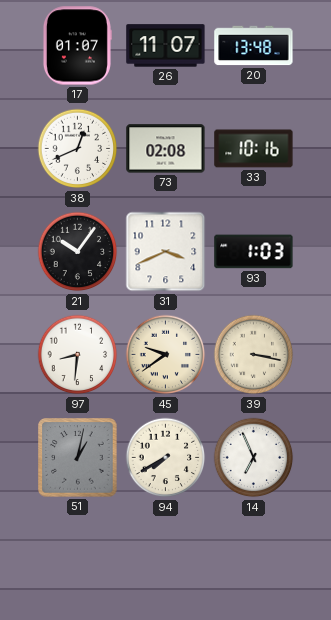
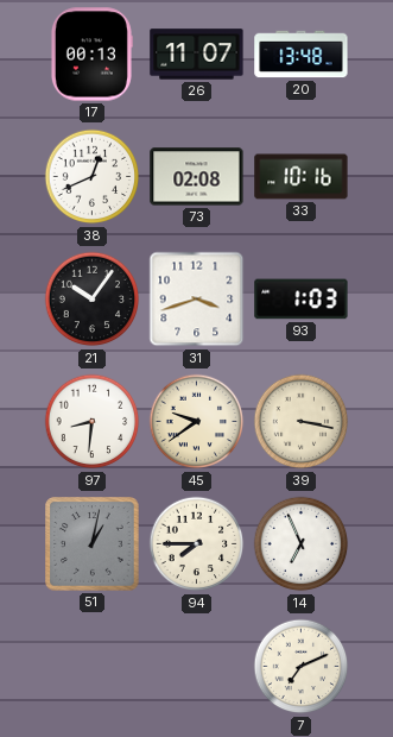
17: 01:07 -> 00:13
31: 3:41 -> 3:42
94: 7:40 -> 7:45
7: none -> 7:11
